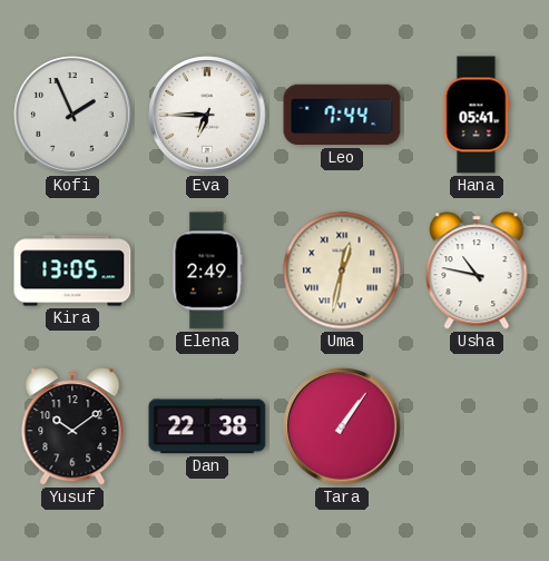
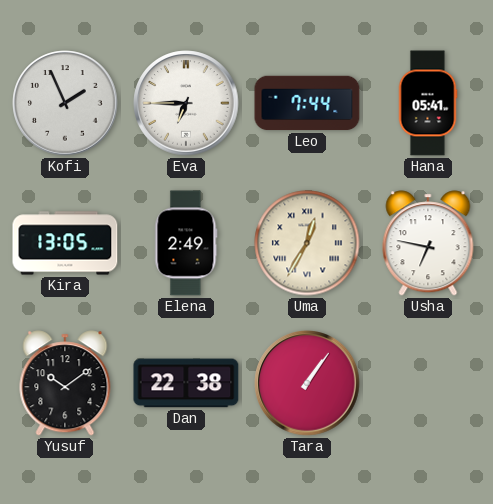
Uma: 12:32 -> 12:35
Usha: 10:47 -> 6:47
